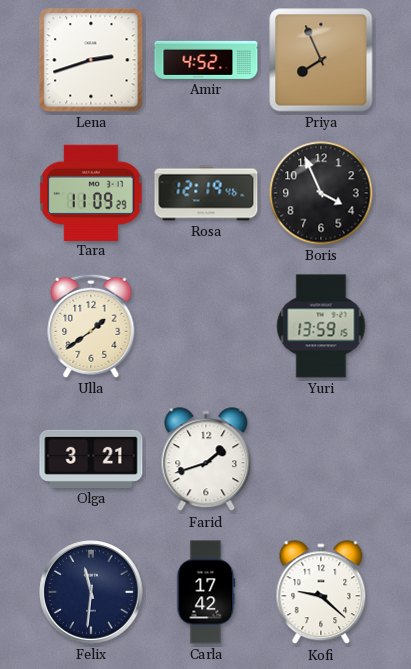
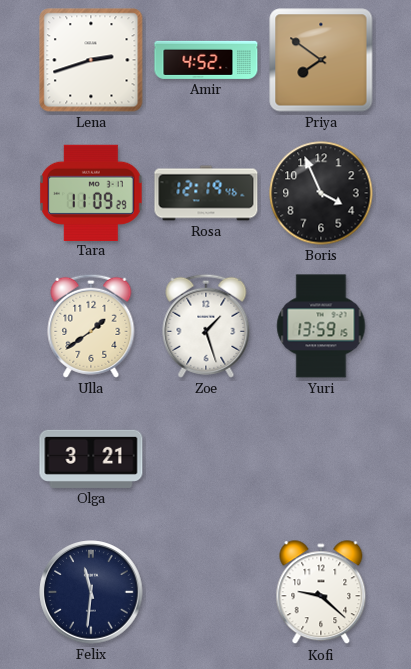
Priya: 7:56 -> 7:51
Zoe: none -> 1:27
Farid: 1:42 -> none
Carla: 17:42 -> none
